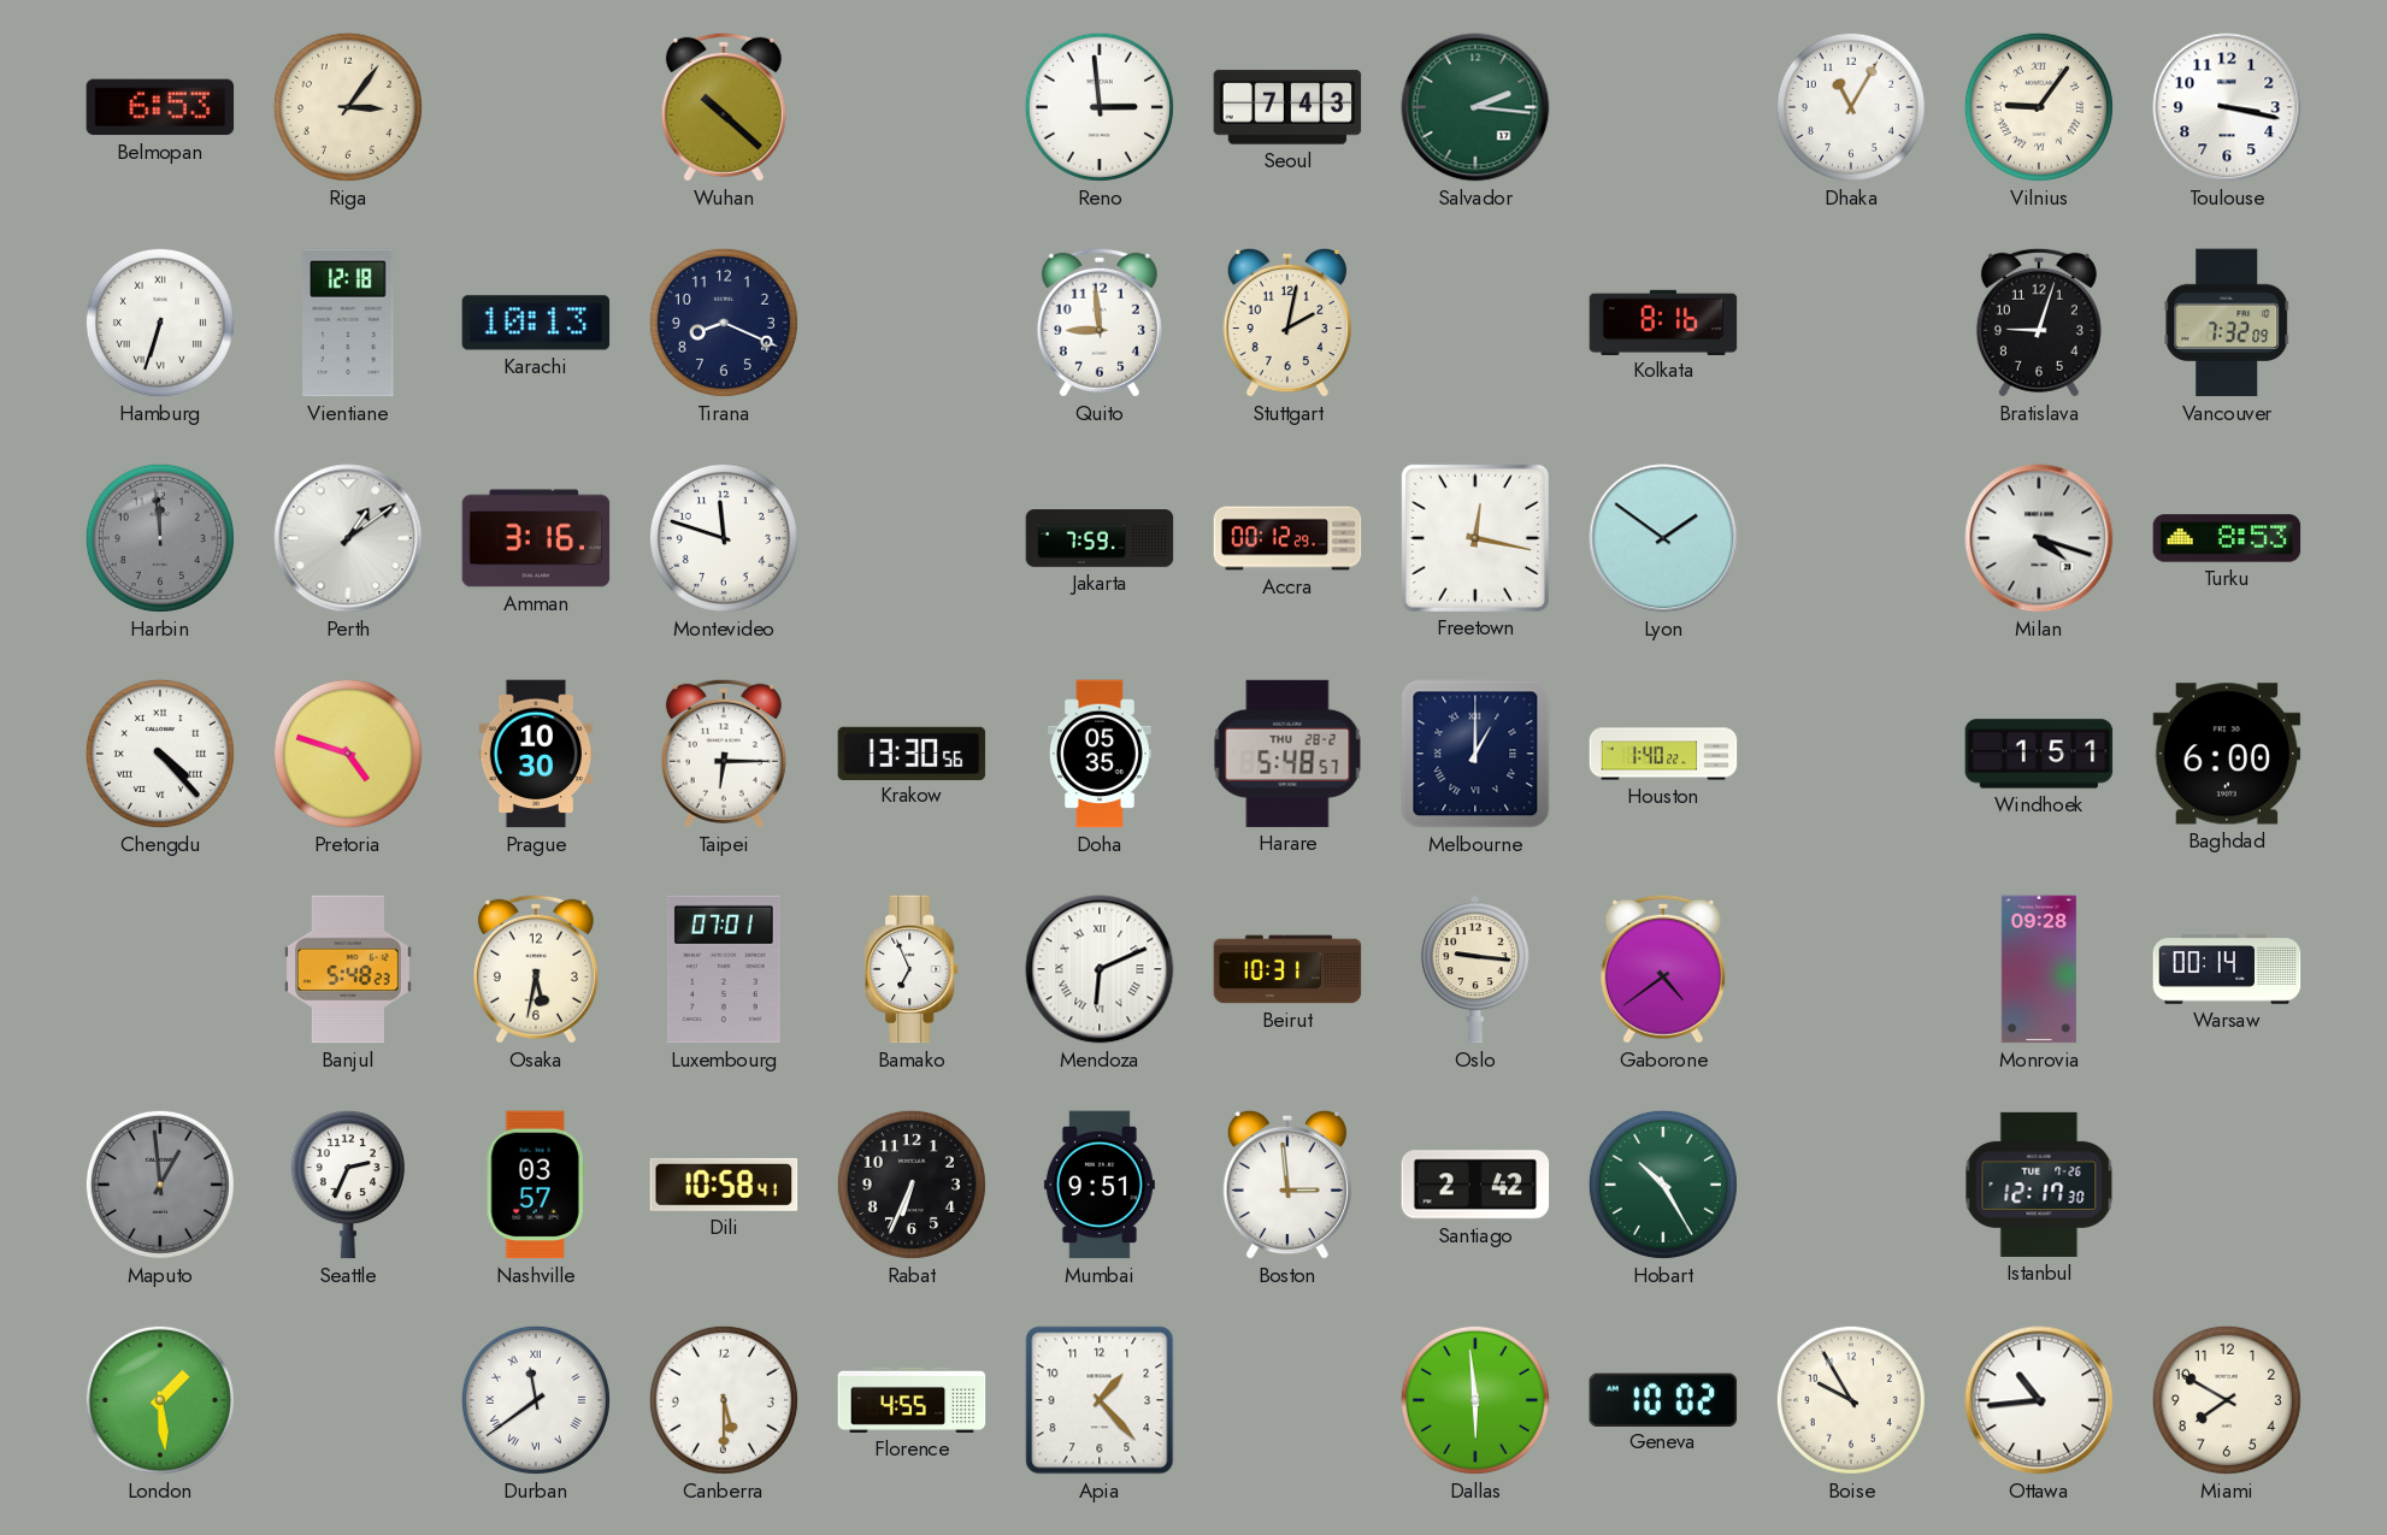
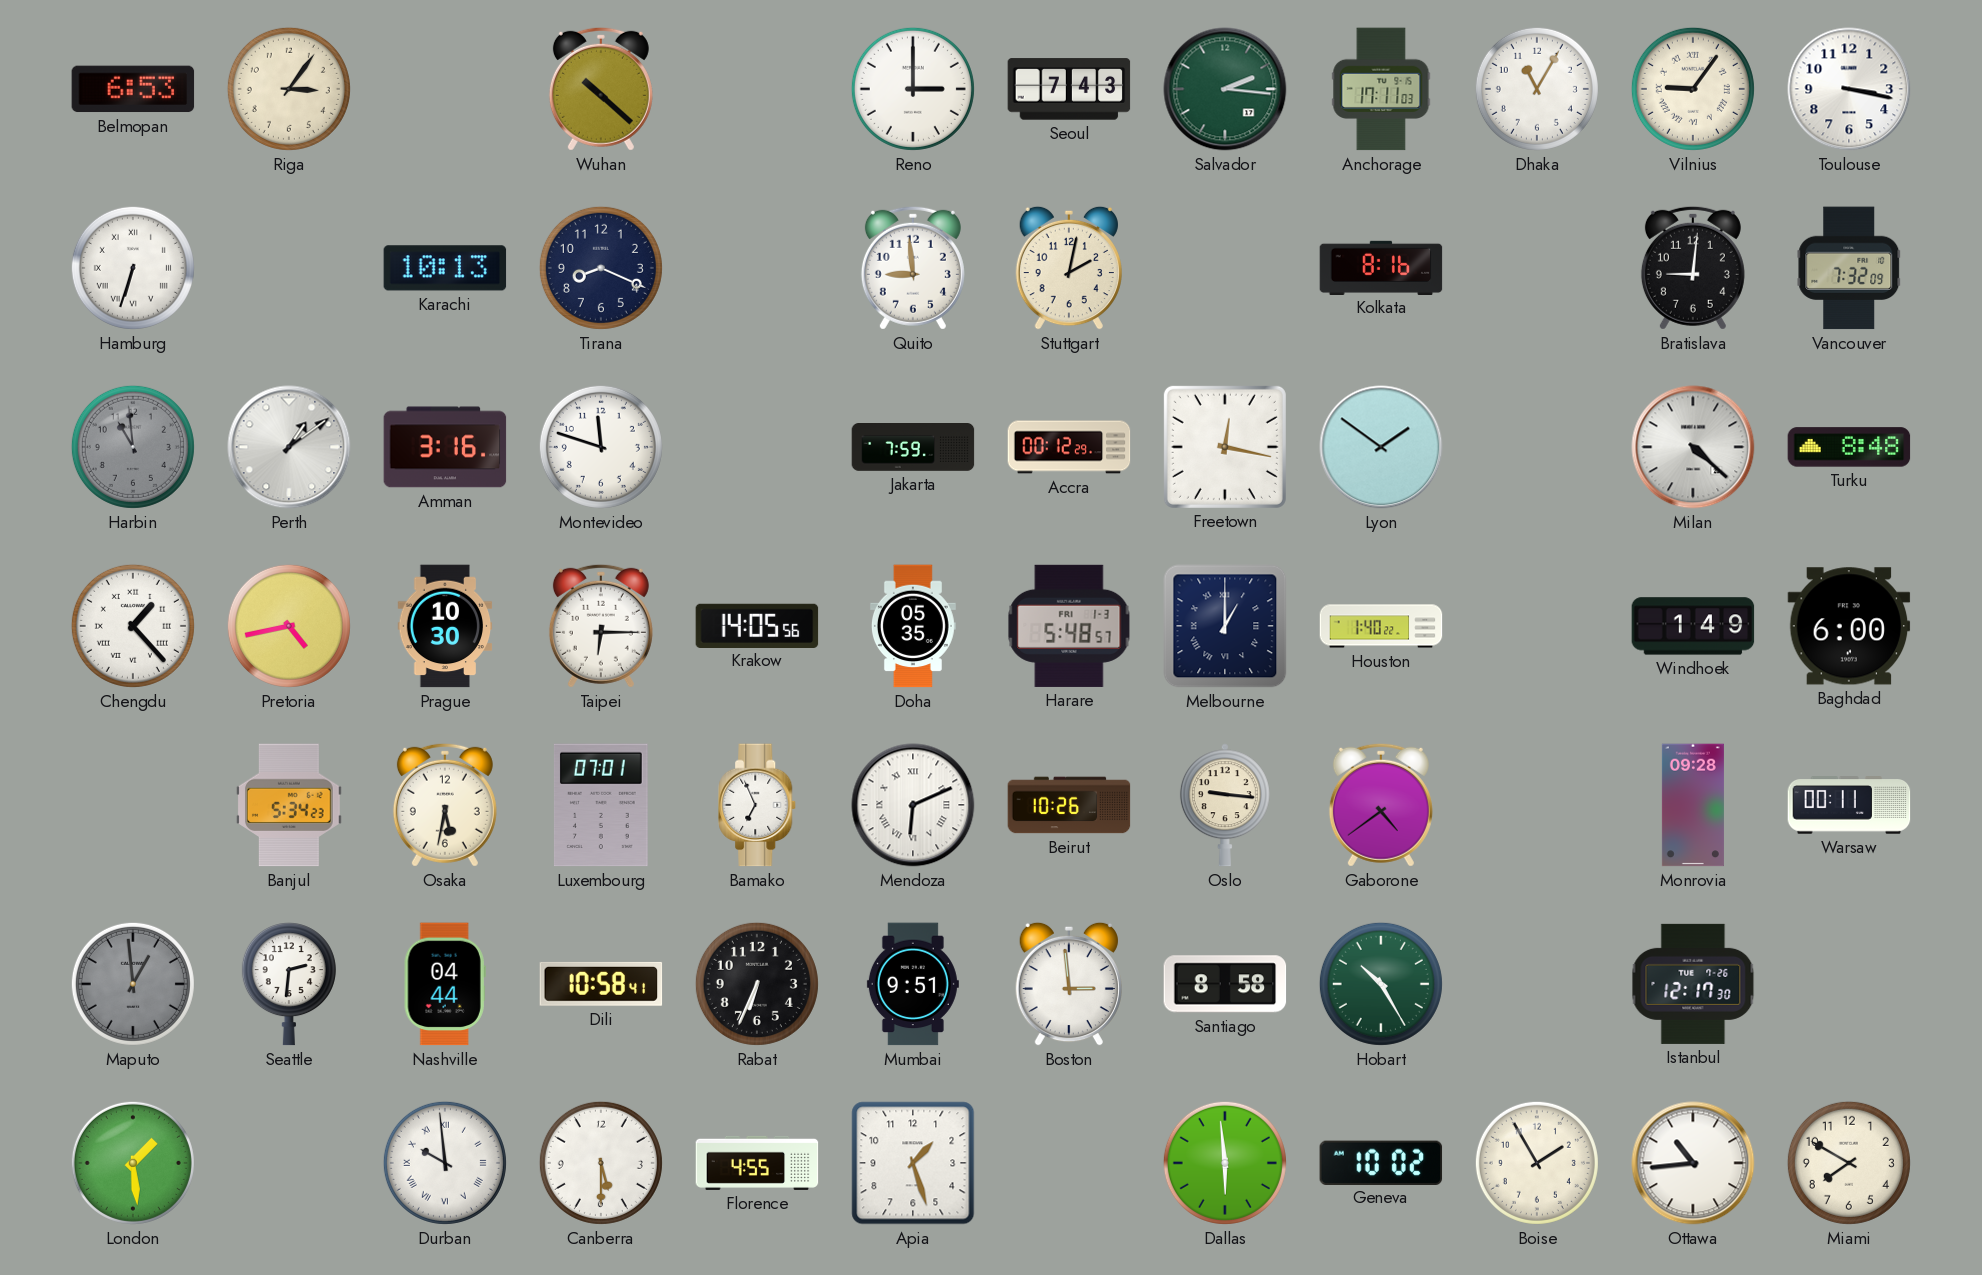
Reno: 2:59 -> 3:00
Anchorage: none -> 17:11
Vientiane: 12:18 -> none
Bratislava: 9:03 -> 9:01
Harbin: 11:59 -> 10:59
Milan: 4:18 -> 4:22
Turku: 8:53 -> 8:48
Chengdu: 4:23 -> 1:23
Pretoria: 4:48 -> 4:43
Krakow: 13:30 -> 14:05
Harare date: THU 28-2 -> FRI 1-3
Windhoek: 1:51 -> 1:49
Banjul: 5:48 -> 5:34
Beirut: 10:31 -> 10:26
Warsaw: 00:14 -> 00:11
Seattle: 2:34 -> 2:31
Nashville: 03:57 -> 04:44
Santiago: 2:42 -> 8:58
Durban: 11:39 -> 9:59
Apia: 1:23 -> 1:27
Boise: 9:55 -> 1:55
